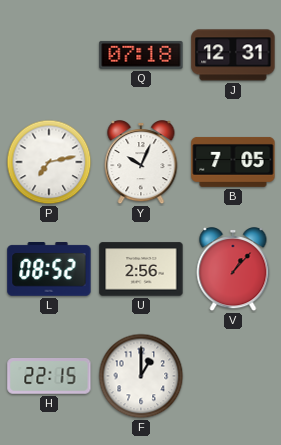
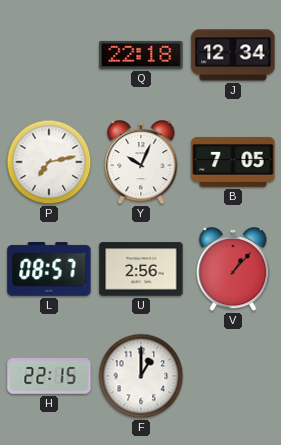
Q: 07:18 -> 22:18
J: 12:31 -> 12:34
L: 08:52 -> 08:57
